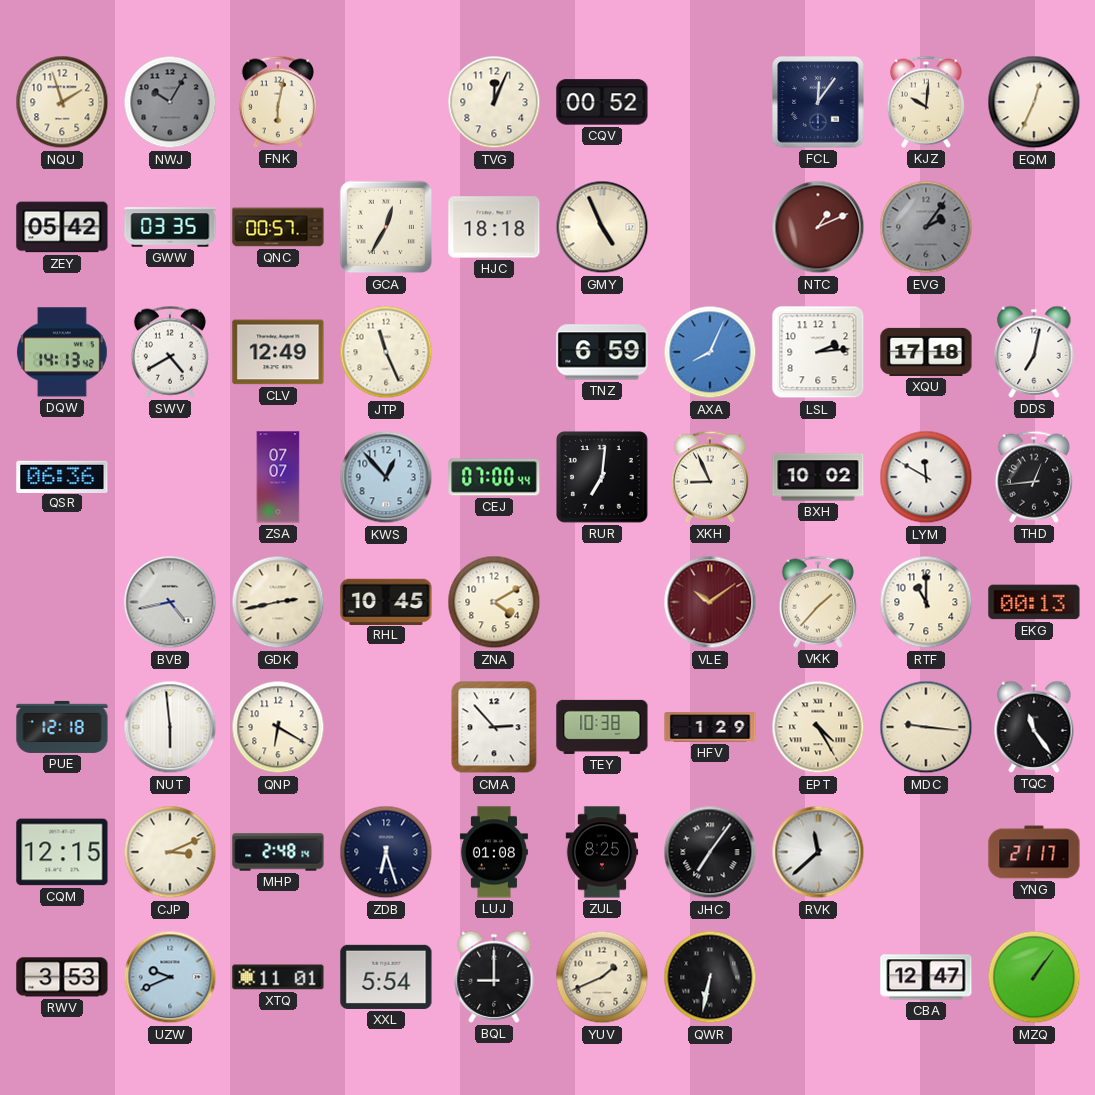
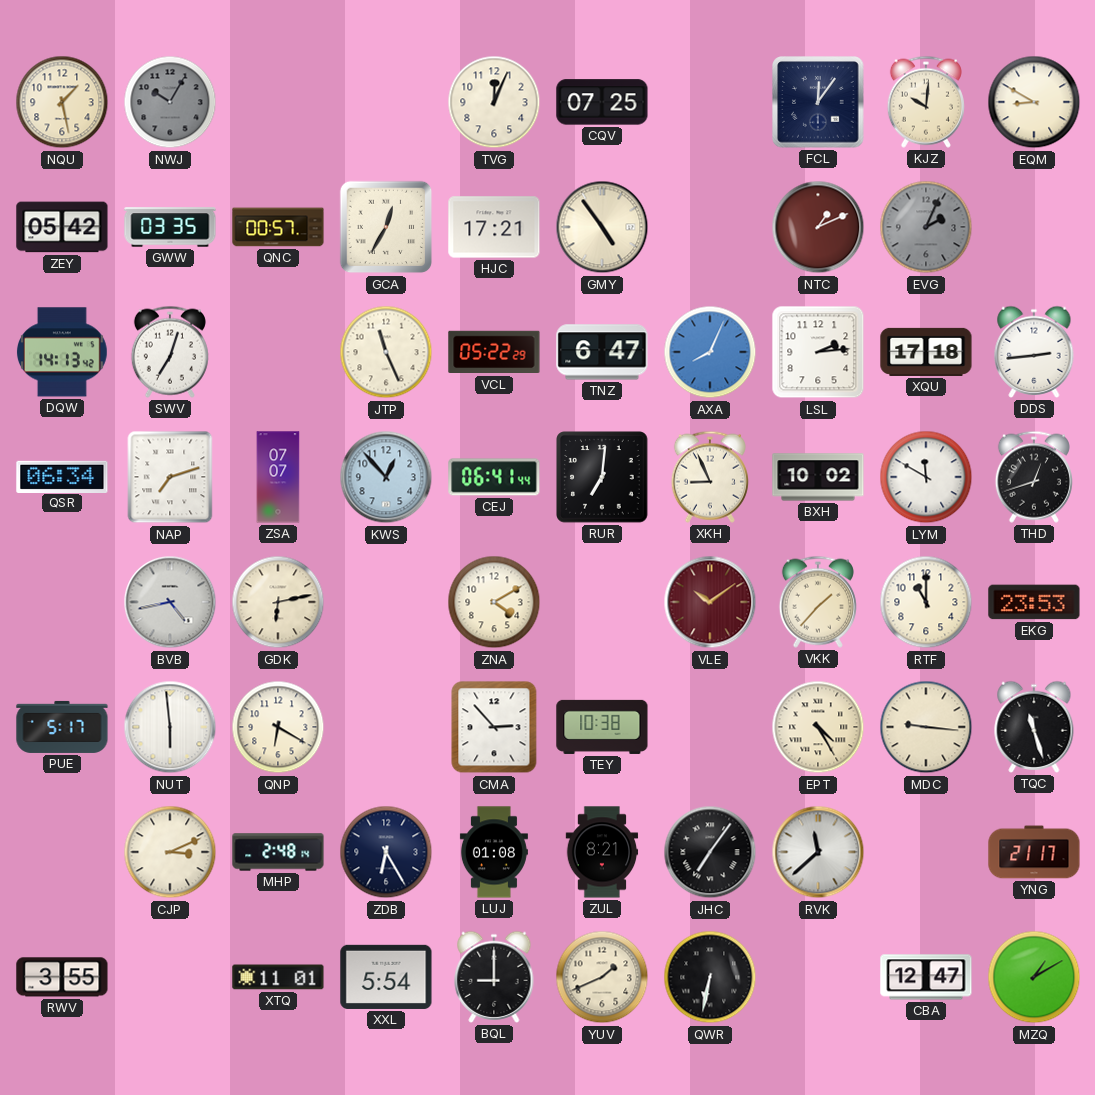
NQU: 1:57 -> 1:28
FNK: 6:02 -> none
CQV: 00:52 -> 07:25
EQM: 12:34 -> 8:50
HJC: 18:18 -> 17:21
GMY: 4:56 -> 4:54
EVG: 2:06 -> 2:04
SWV: 4:40 -> 7:03
CLV: 12:49 -> none
VCL: none -> 05:22
TNZ: 6:59 -> 6:47
DDS: 7:02 -> 2:44
QSR: 06:36 -> 06:34
NAP: none -> 7:12
CEJ: 07:00 -> 06:41
THD: 12:44 -> 12:42
GDK: 2:43 -> 6:13
RHL: 10:45 -> none
EKG: 00:13 -> 23:53
PUE: 12:18 -> 5:17
HFV: 1:29 -> none
TQC: 11:24 -> 11:27
CQM: 12:15 -> none
ZDB: 6:27 -> 6:25
ZUL: 8:25 -> 8:21
RWV: 3:53 -> 3:55
UZW: 9:41 -> none
MZQ: 1:06 -> 1:10
